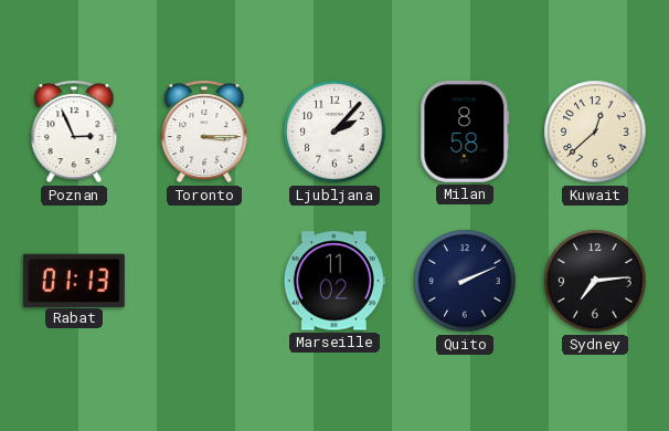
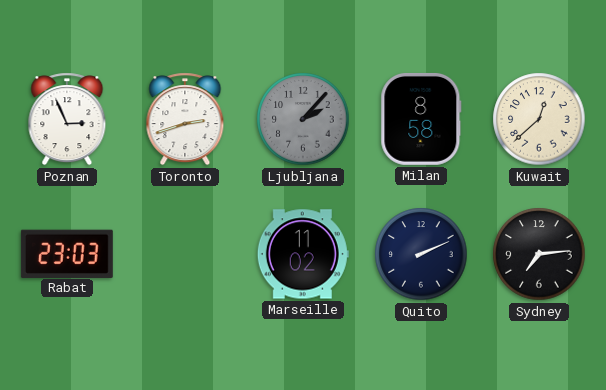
Toronto: 3:15 -> 2:42
Ljubljana dial: white -> grey
Rabat: 01:13 -> 23:03
